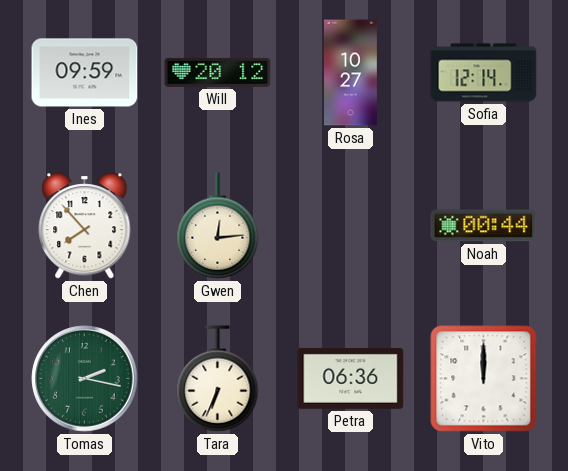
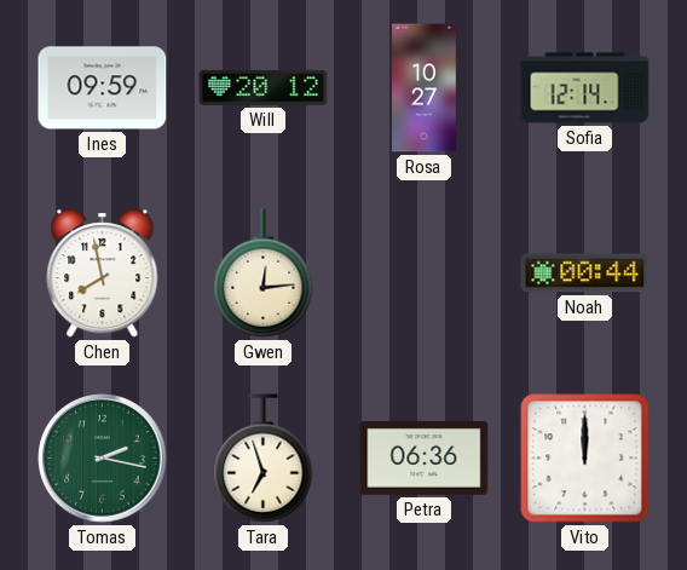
Chen: 7:53 -> 7:58
Tara: 6:34 -> 6:57
